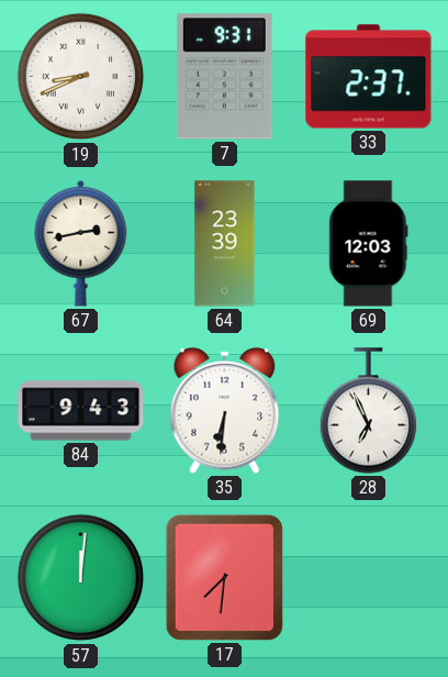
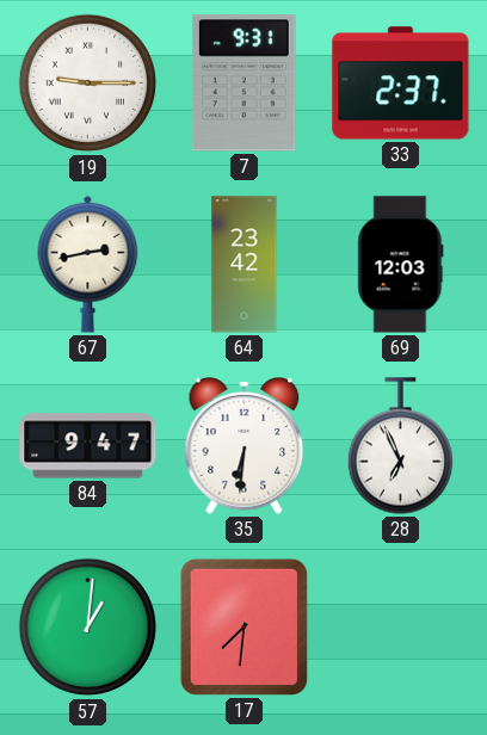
19: 8:41 -> 9:15
64: 23:39 -> 23:42
84: 9:43 -> 9:47
57: 12:01 -> 1:01
